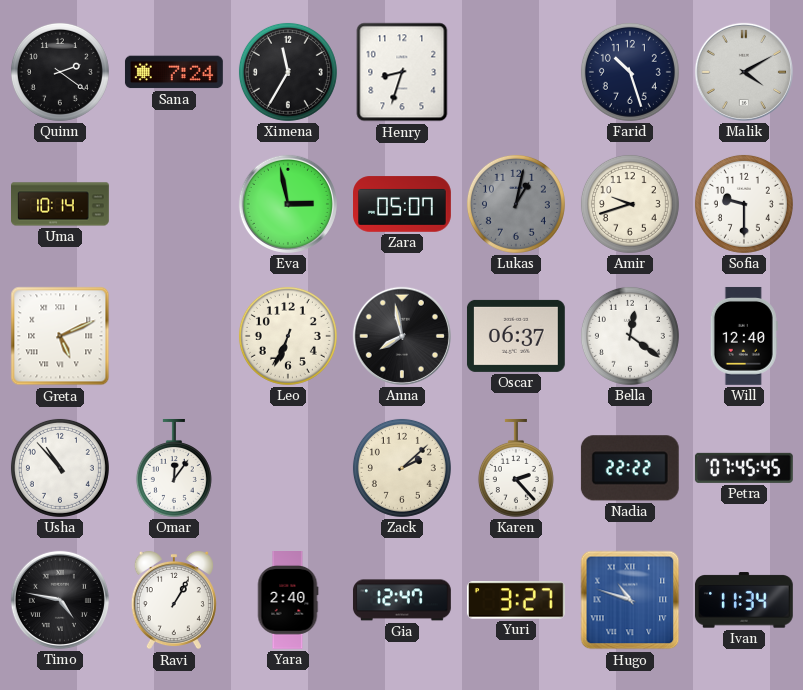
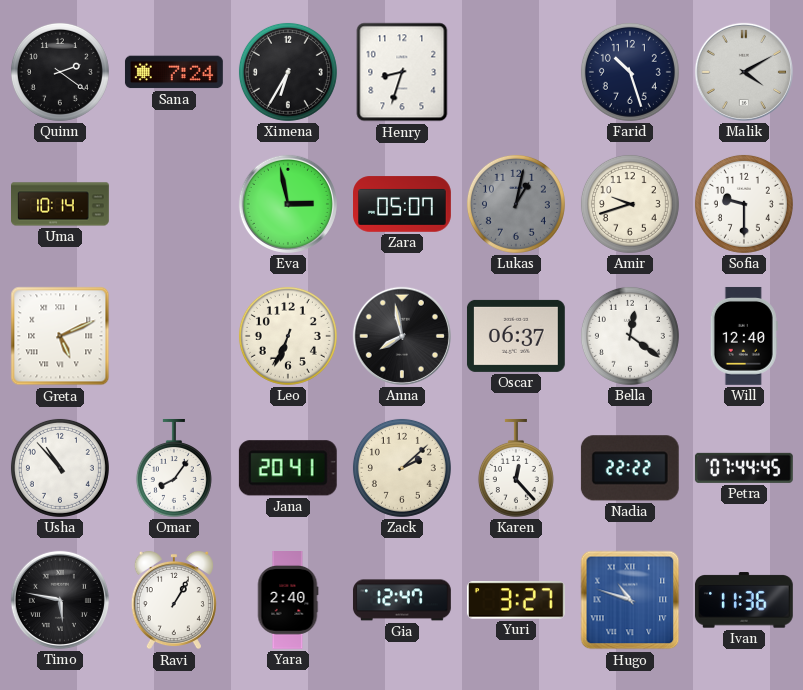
Ximena: 11:35 -> 6:35
Omar: 12:06 -> 8:06
Jana: none -> 20:41
Karen: 2:23 -> 12:23
Petra: 07:45 -> 07:44
Timo: 4:47 -> 5:47
Ivan: 11:34 -> 11:36
